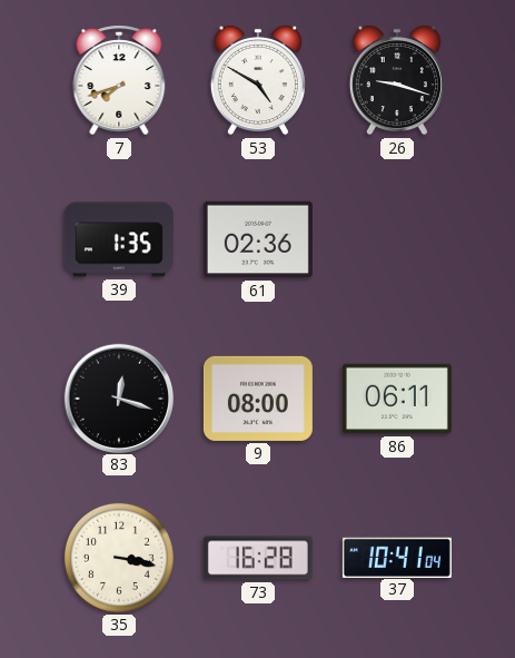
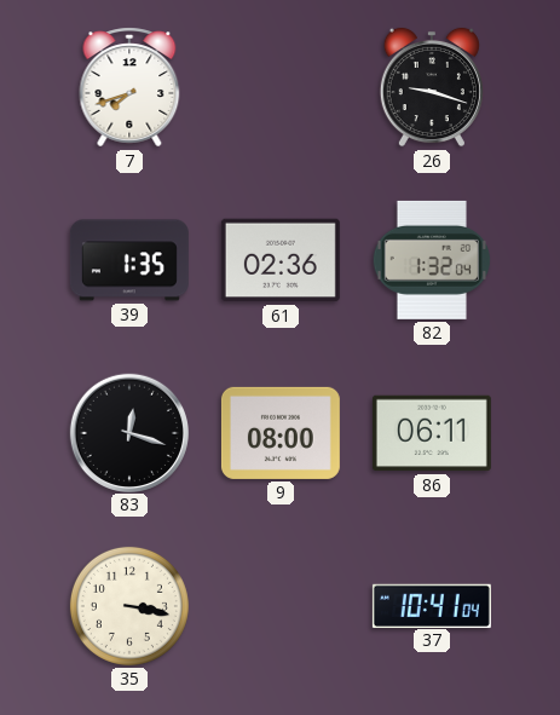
53: 4:50 -> none
82: none -> 1:32
73: 16:28 -> none
